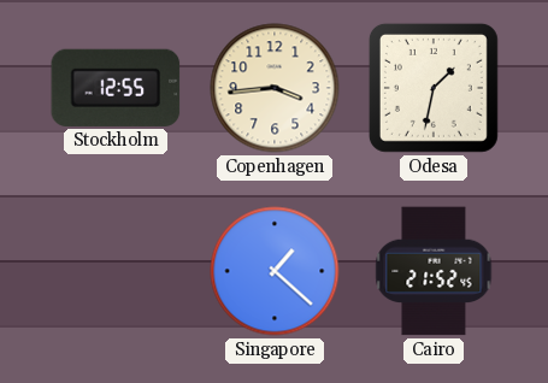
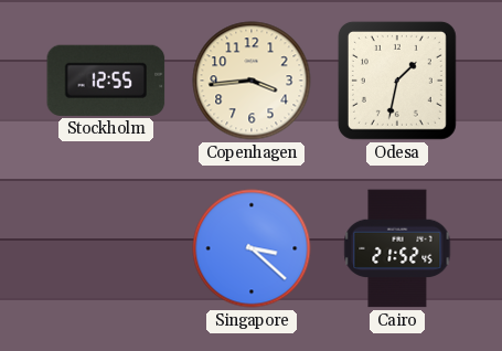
Singapore: 1:22 -> 3:22
